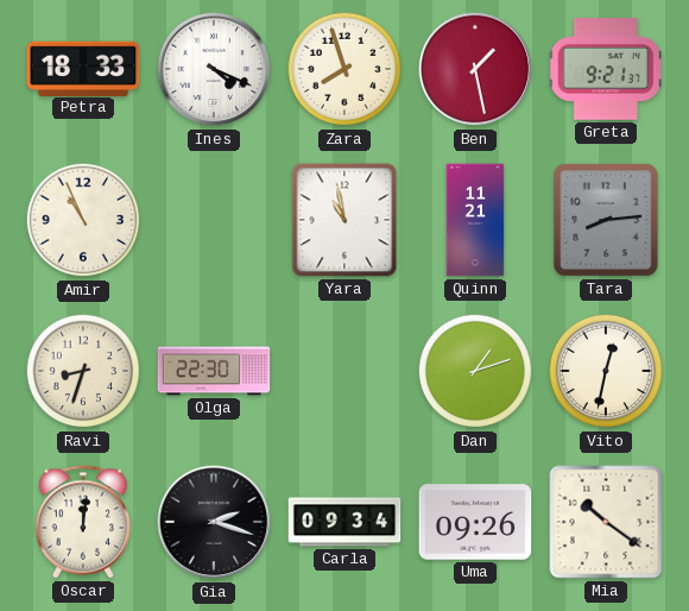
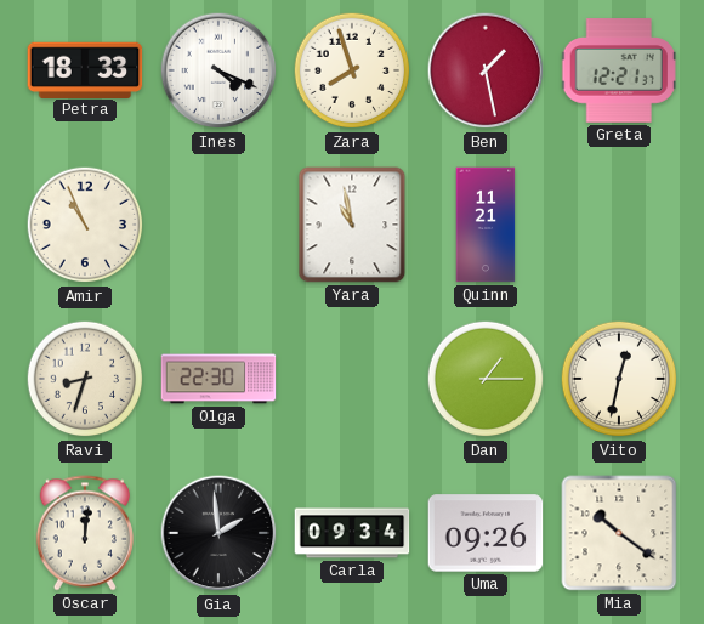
Greta: 9:21 -> 12:21
Tara: 8:14 -> none
Dan: 1:12 -> 1:15
Gia: 2:18 -> 1:59
